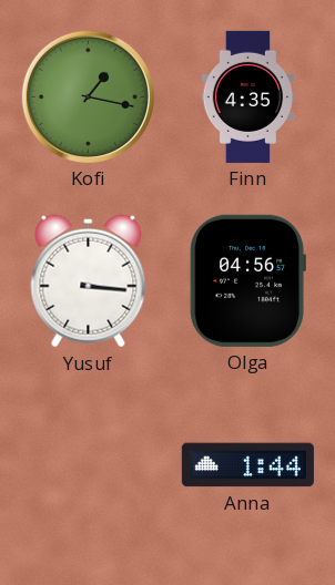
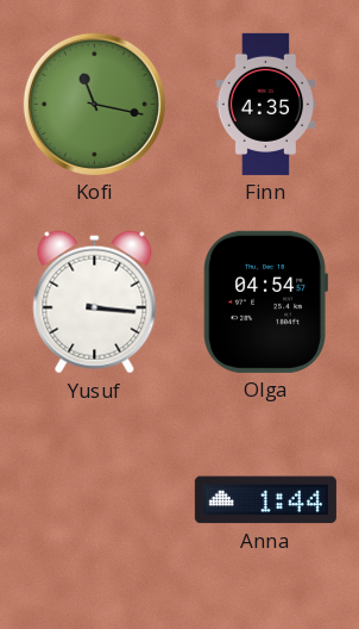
Kofi: 1:17 -> 11:17
Olga: 04:56 -> 04:54
